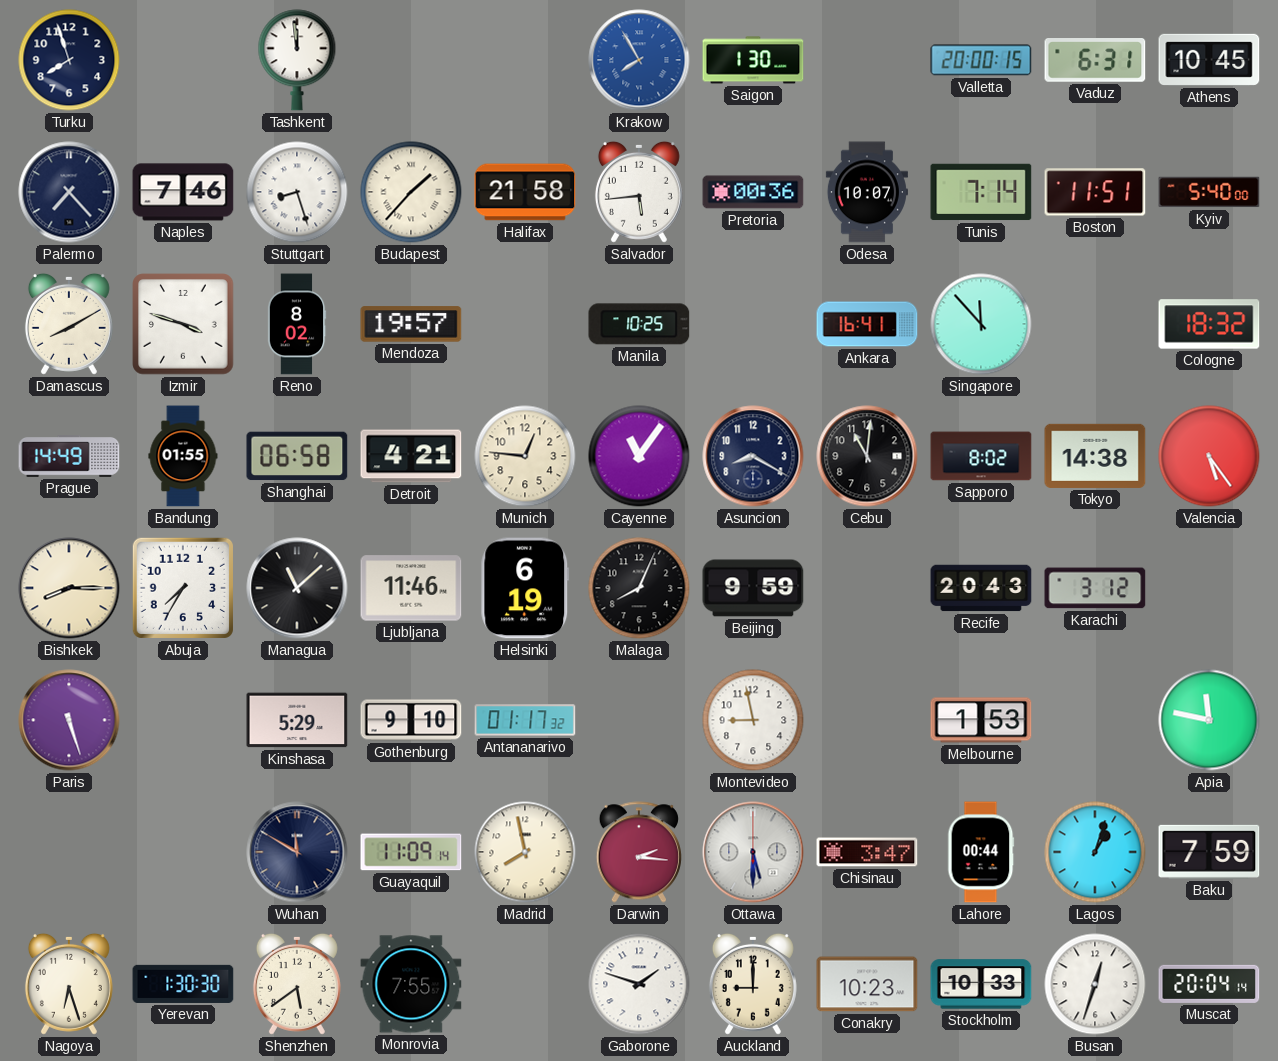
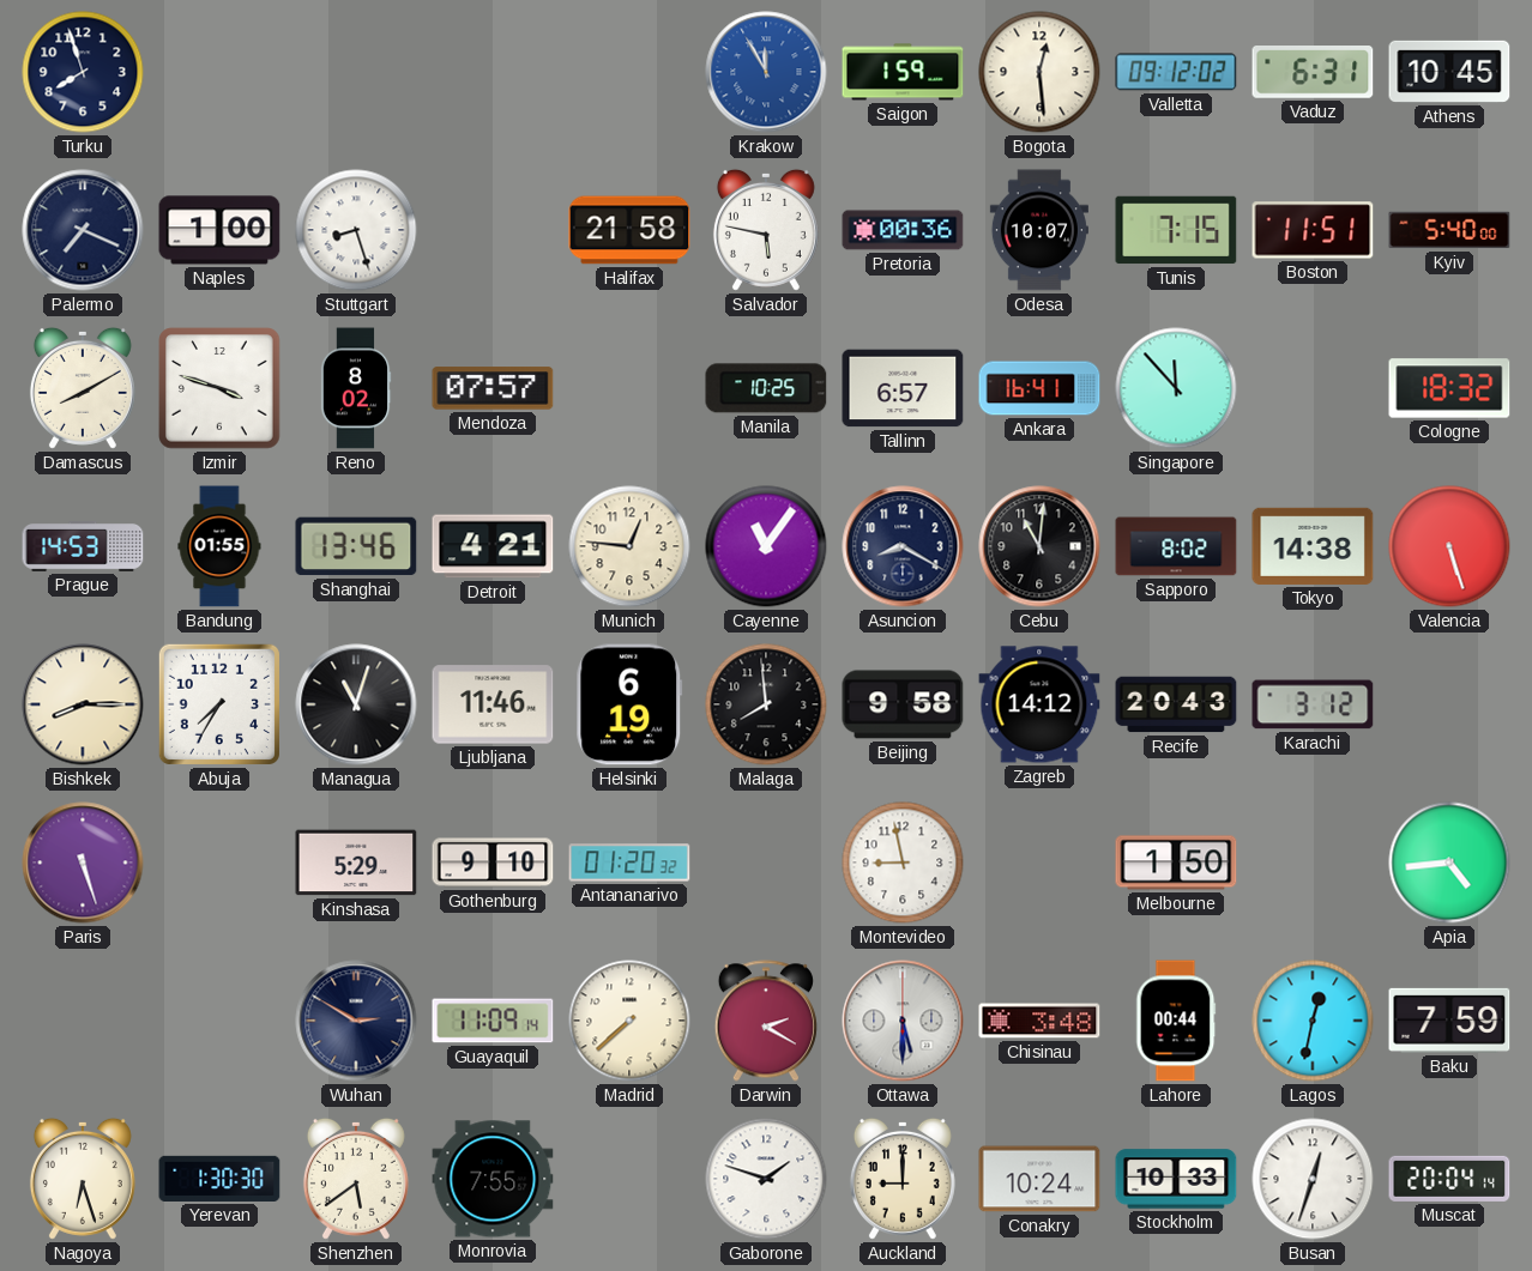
Tashkent: 11:59 -> none
Krakow: 7:55 -> 11:55
Saigon: 1:30 -> 1:59
Bogota: none -> 12:29
Valletta: 20:00 -> 09:12
Palermo: 7:23 -> 7:19
Naples: 7:46 -> 1:00
Budapest: 1:37 -> none
Salvador: 5:44 -> 5:47
Tunis: 7:14 -> 7:15
Mendoza: 19:57 -> 07:57
Tallinn: none -> 6:57
Prague: 14:49 -> 14:53
Shanghai: 06:58 -> 13:46
Valencia: 5:24 -> 5:27
Managua: 11:08 -> 11:03
Malaga: 8:04 -> 7:59
Beijing: 9:59 -> 9:58
Zagreb: none -> 14:12
Antananarivo: 01:17 -> 01:20
Melbourne: 1:53 -> 1:50
Apia: 11:47 -> 4:44
Wuhan: 11:50 -> 2:50
Madrid: 7:58 -> 7:38
Darwin: 2:16 -> 2:20
Chisinau: 3:47 -> 3:48
Lagos: 1:03 -> 12:32
Conakry: 10:23 -> 10:24
